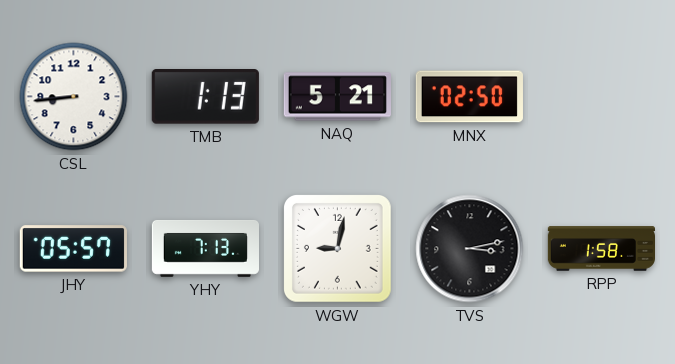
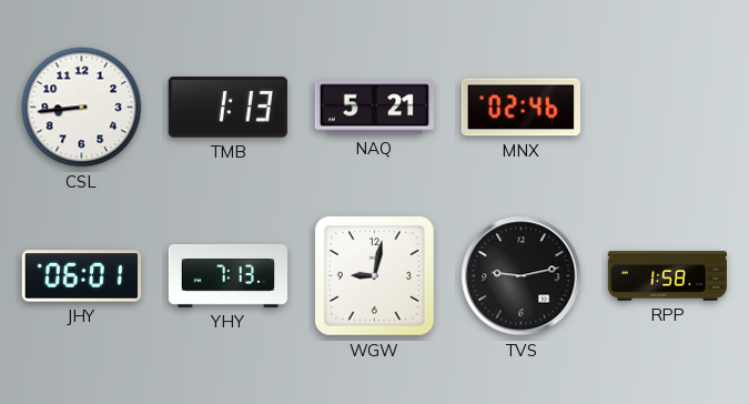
MNX: 02:50 -> 02:46
JHY: 05:57 -> 06:01
TVS: 3:13 -> 9:13
